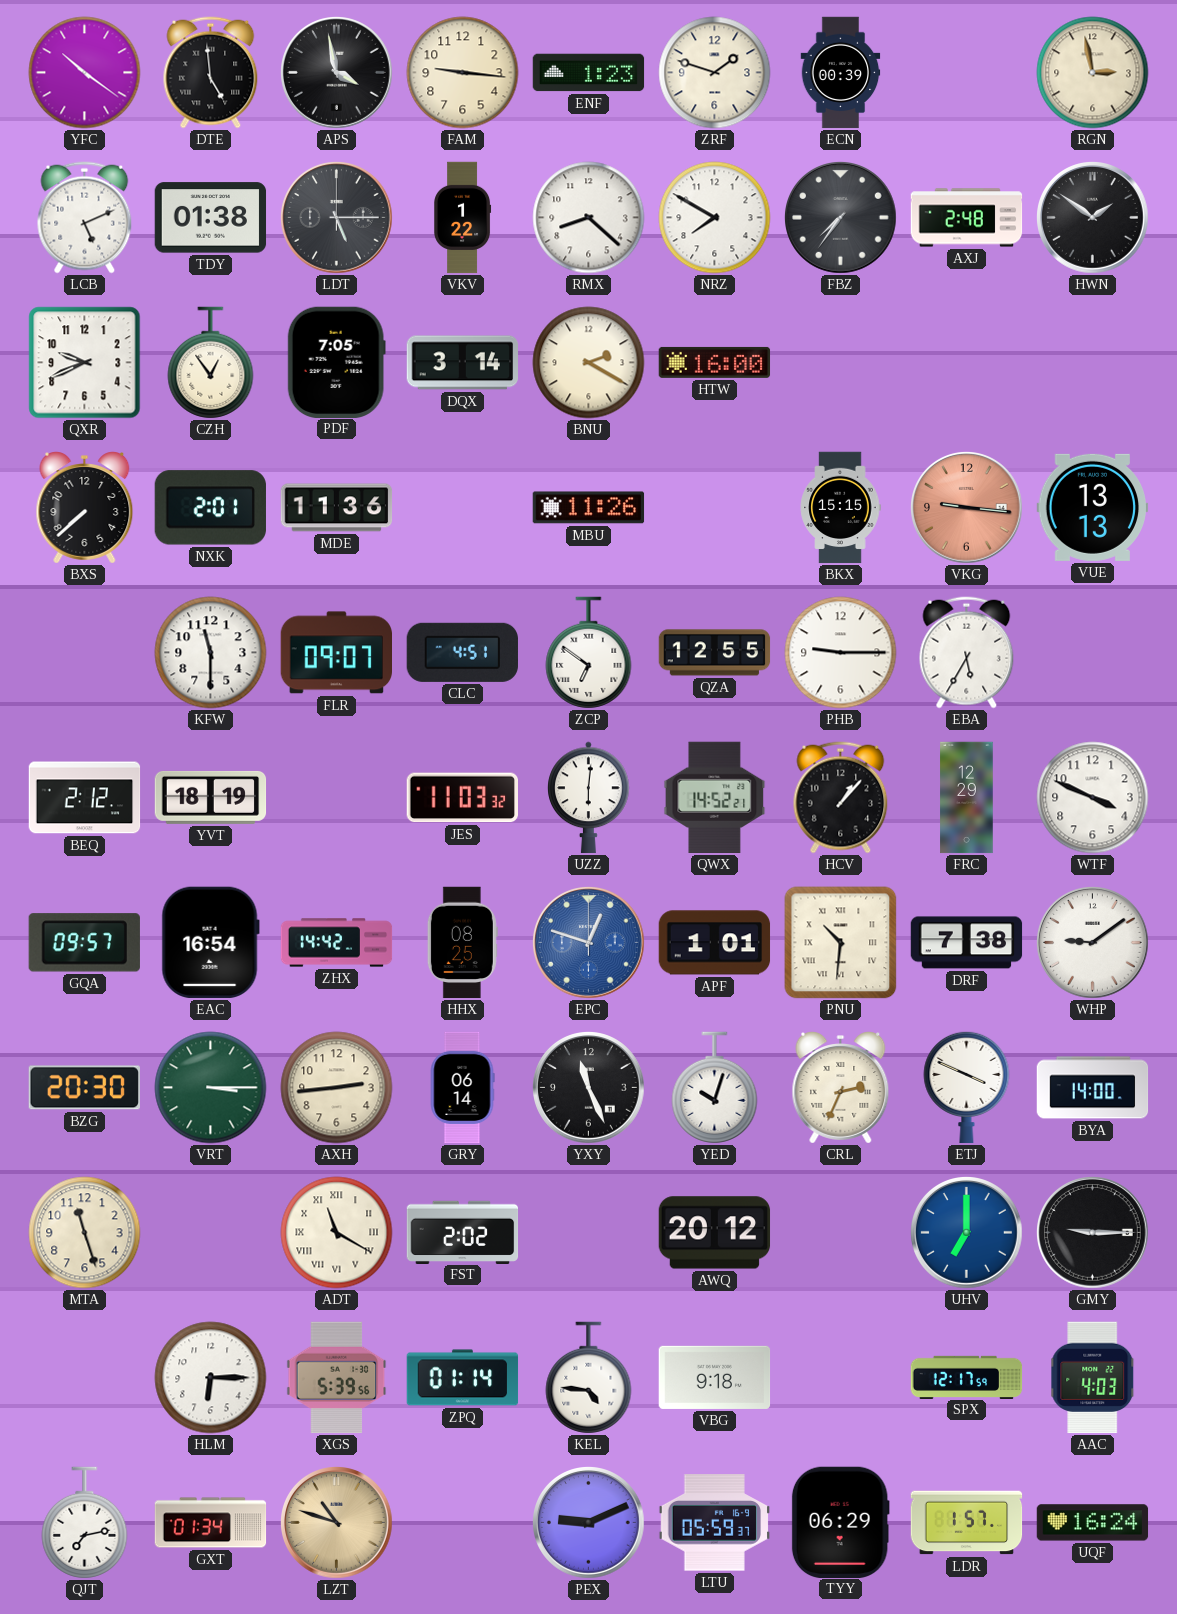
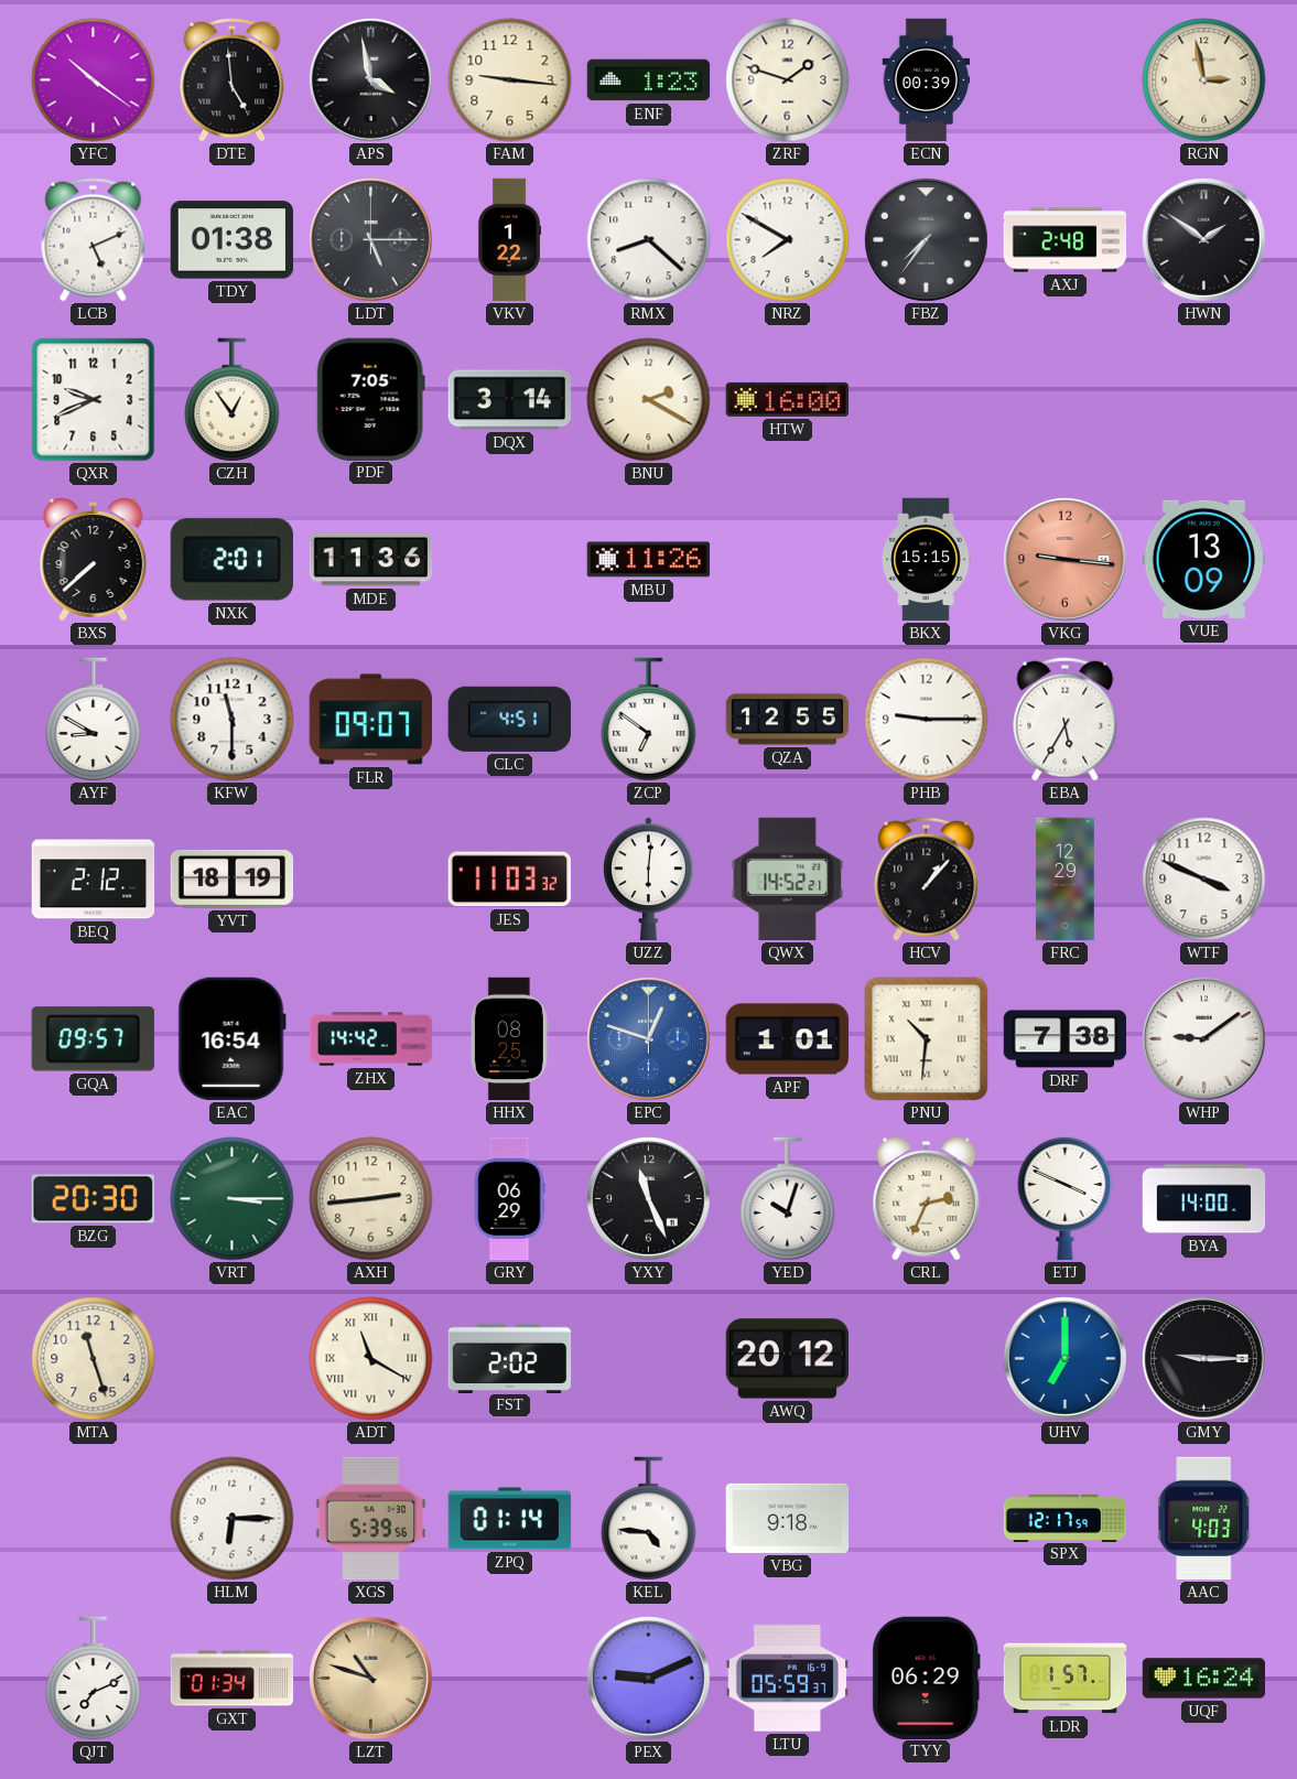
VUE: 13:13 -> 13:09
AYF: none -> 8:50
GRY: 06:14 -> 06:29
QJT: 7:13 -> 7:11
